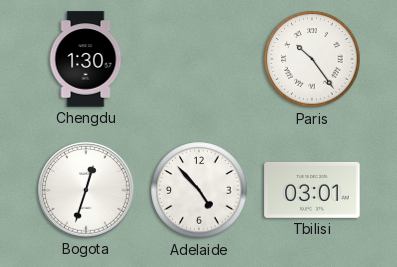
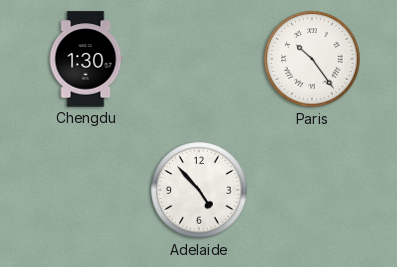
Bogota: 12:33 -> none
Tbilisi: 03:01 -> none
